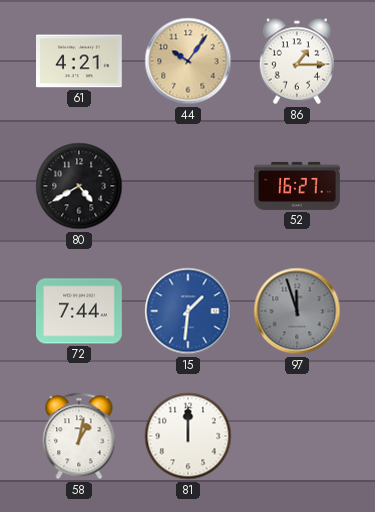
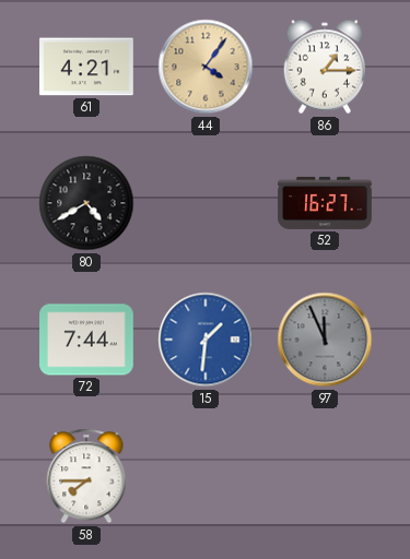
44: 10:06 -> 4:06
97: 11:57 -> 11:56
58: 1:02 -> 7:45
81: 12:00 -> none
